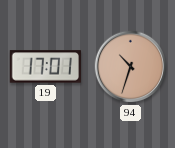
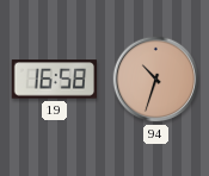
19: 17:01 -> 16:58
